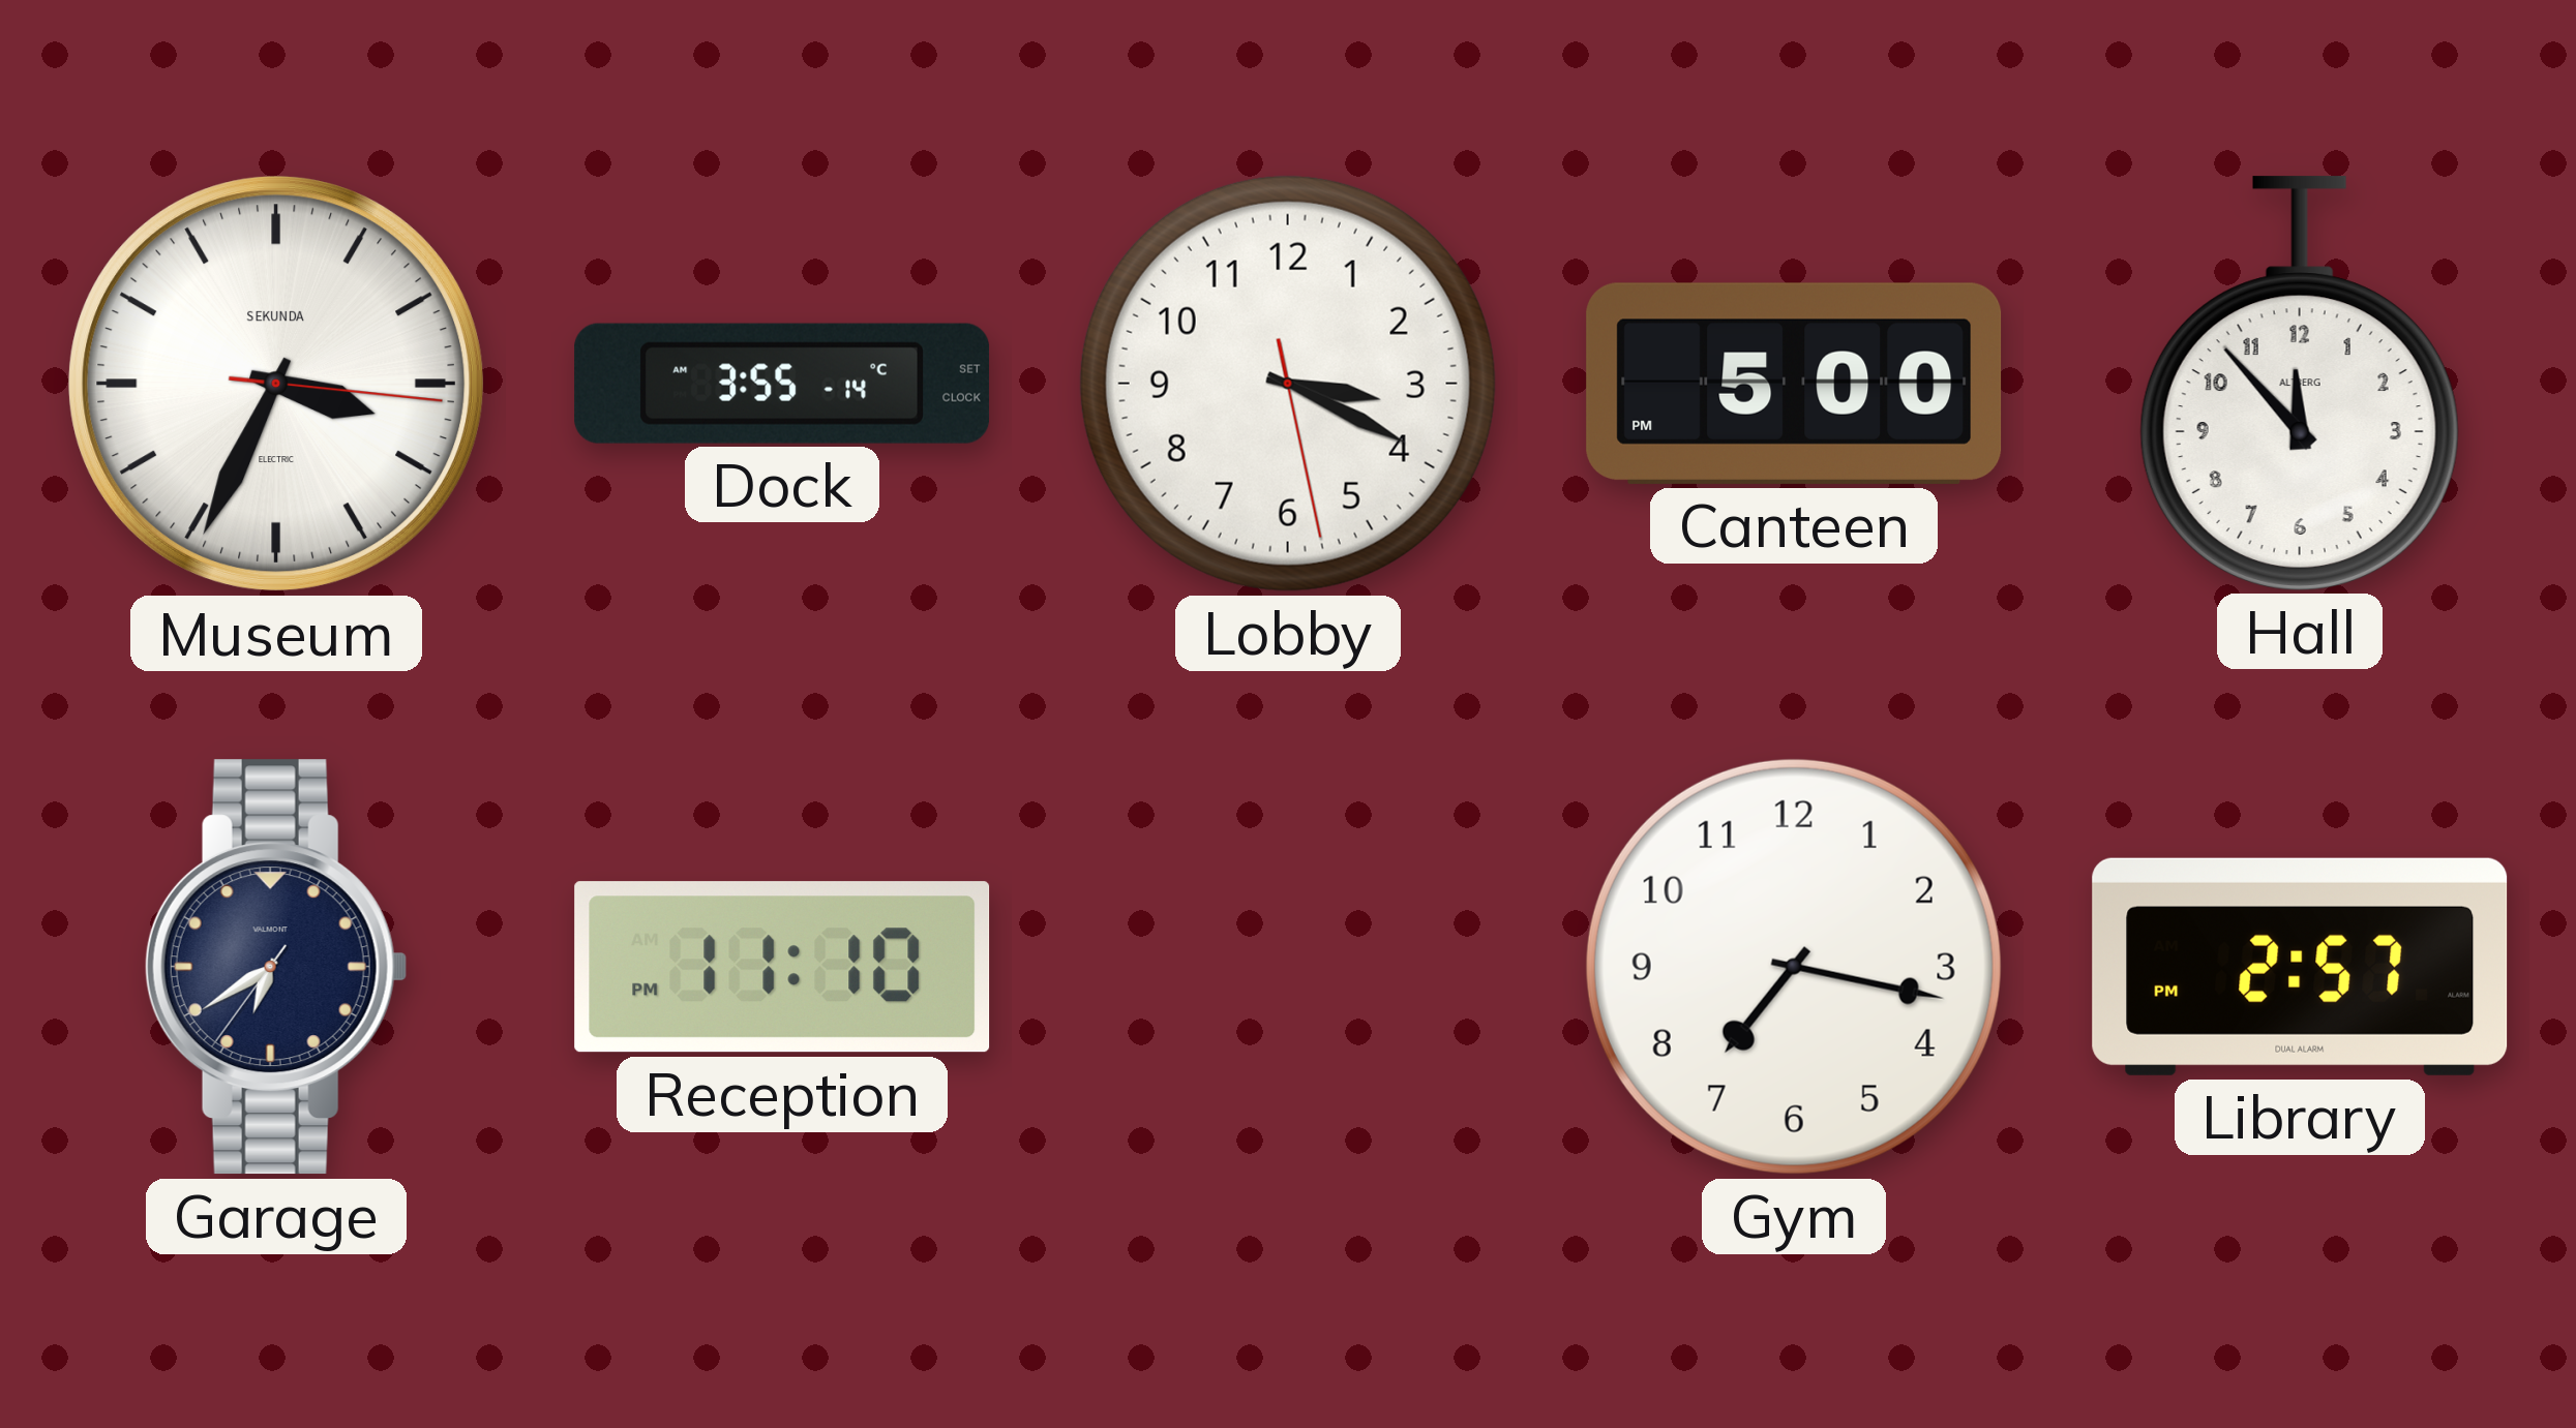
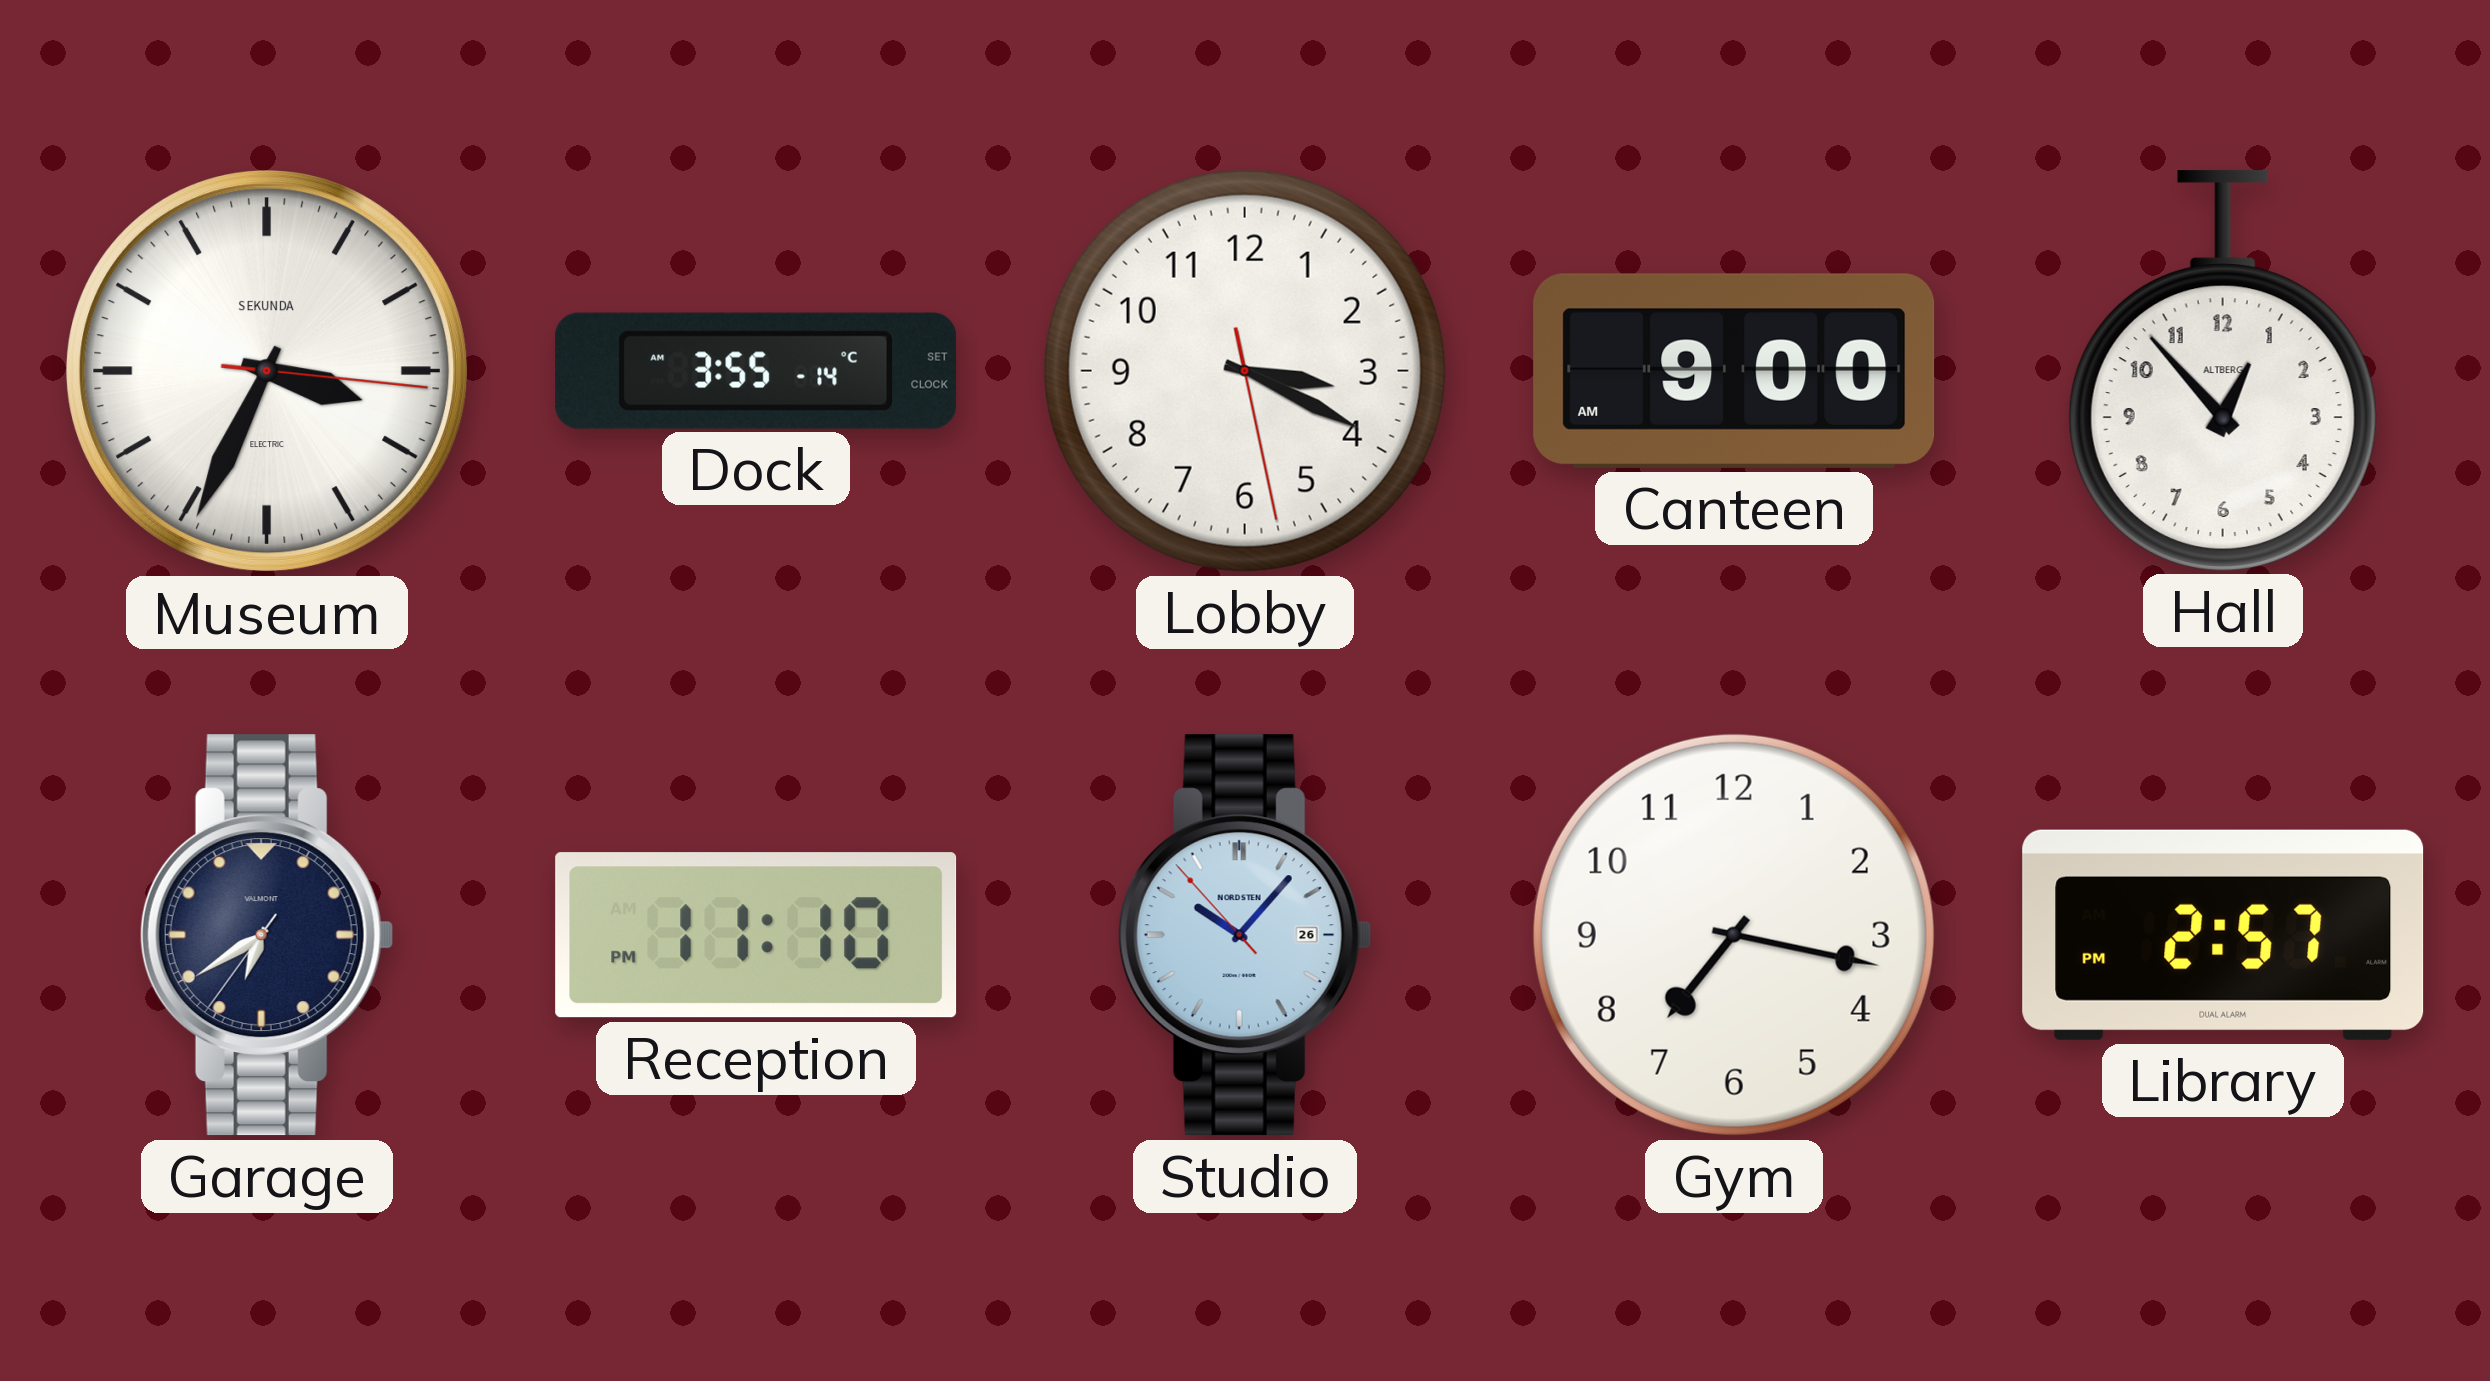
Canteen: 5:00 -> 9:00
Hall: 11:53 -> 12:53
Studio: none -> 10:06
